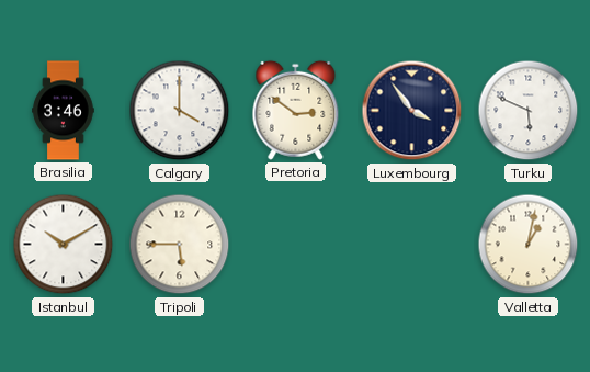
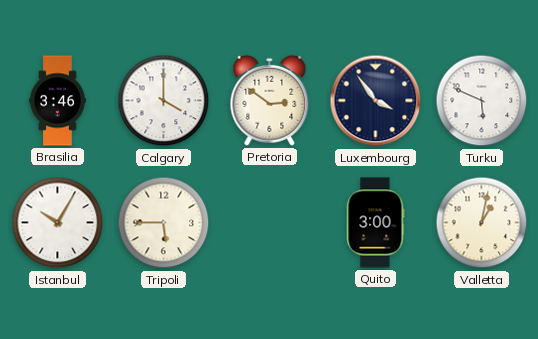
Istanbul: 10:10 -> 10:05
Quito: none -> 3:00
